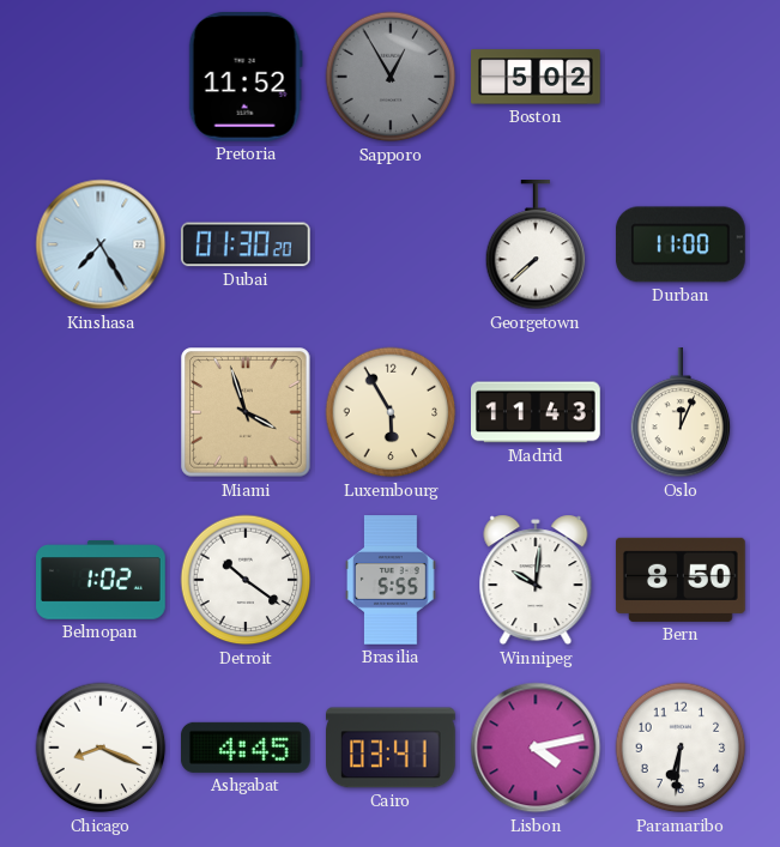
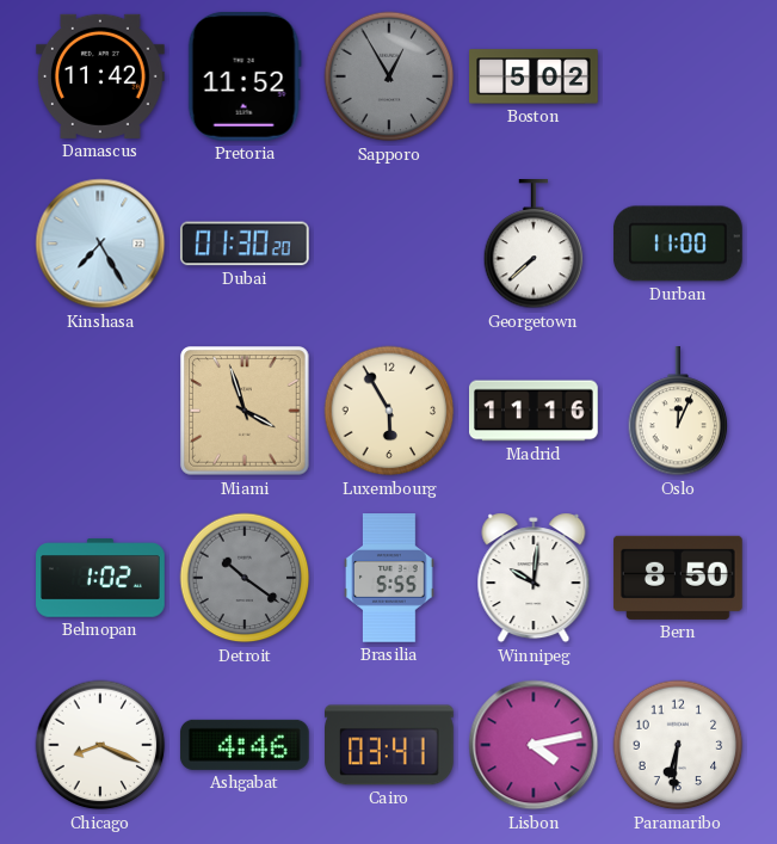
Damascus: none -> 11:42
Madrid: 11:43 -> 11:16
Detroit dial: white -> grey
Ashgabat: 4:45 -> 4:46
